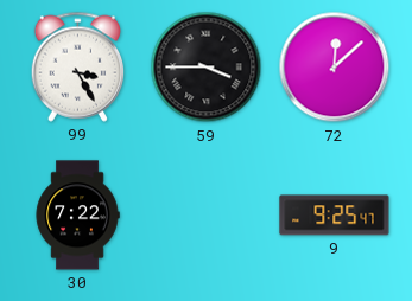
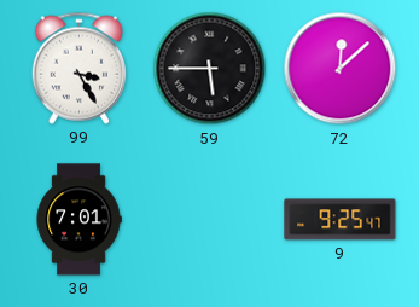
59: 3:45 -> 5:45
30: 7:22 -> 7:01
